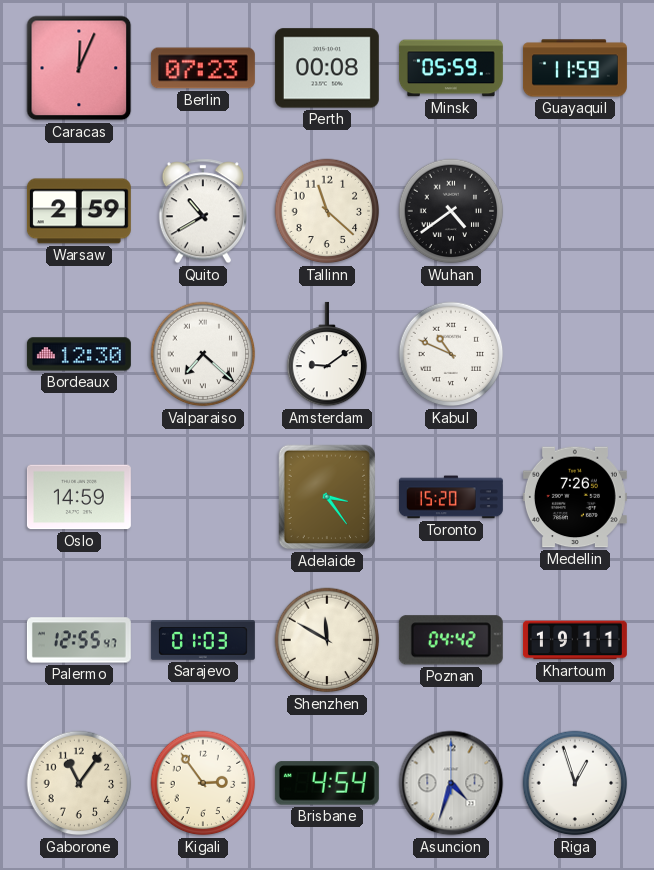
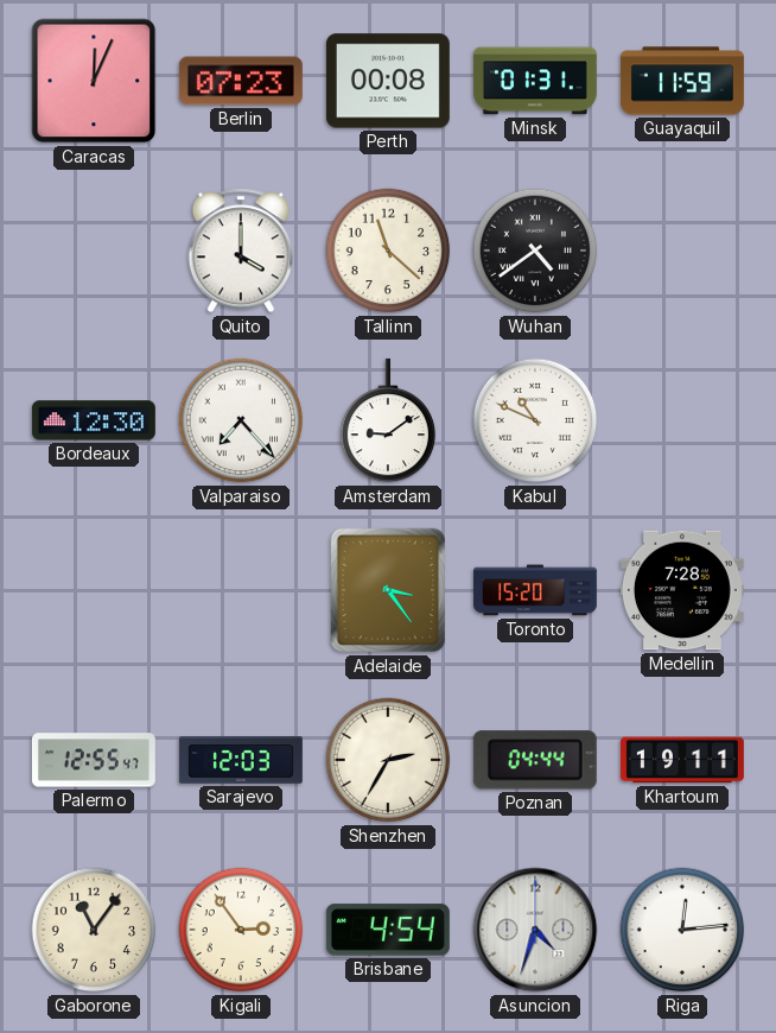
Minsk: 05:59 -> 01:31
Warsaw: 2:59 -> none
Quito: 10:40 -> 4:00
Valparaiso: 7:22 -> 7:23
Oslo: 14:59 -> none
Medellin: 7:26 -> 7:28
Sarajevo: 01:03 -> 12:03
Shenzhen: 11:50 -> 2:35
Poznan: 04:42 -> 04:44
Riga: 12:57 -> 12:14
